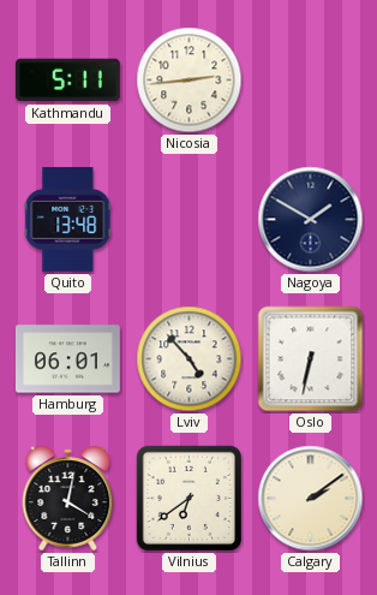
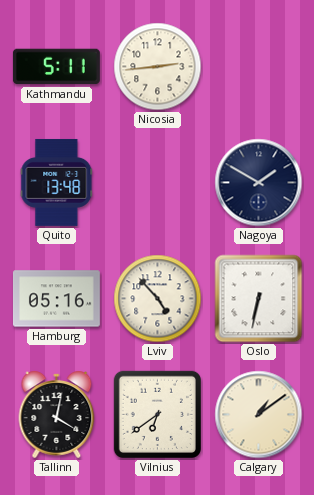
Hamburg: 06:01 -> 05:16
Calgary: 2:09 -> 1:09
